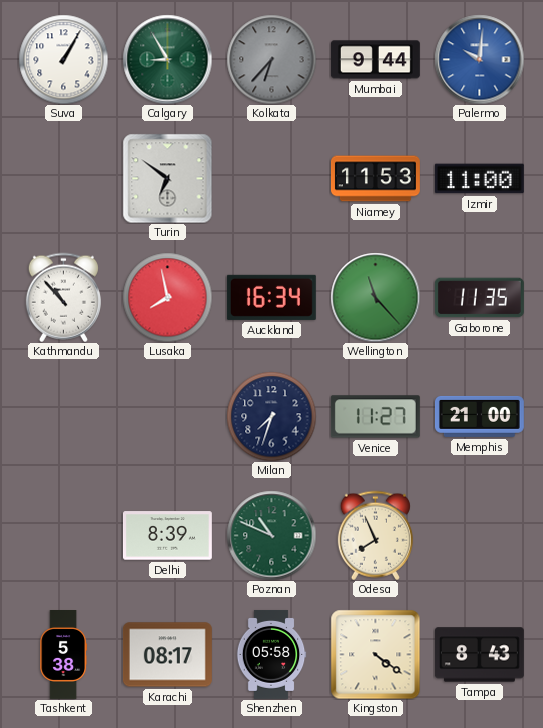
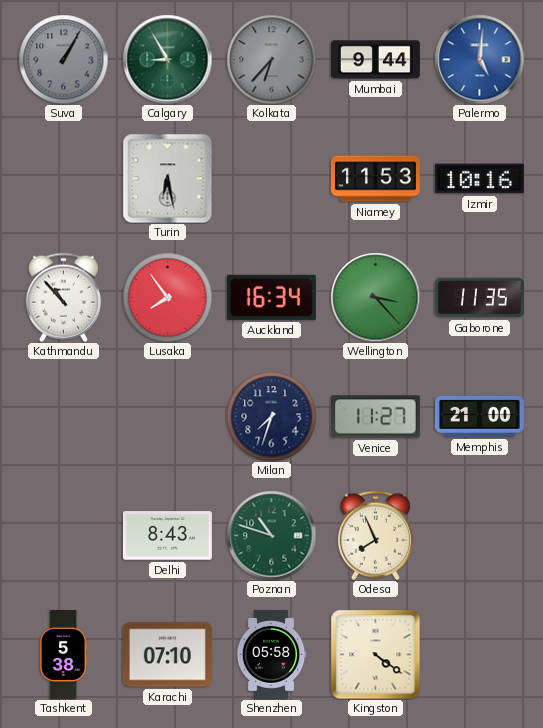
Suva dial: white -> grey
Palermo: 10:01 -> 5:01
Turin: 6:51 -> 6:28
Izmir: 11:00 -> 10:16
Lusaka: 7:58 -> 7:54
Wellington: 11:23 -> 3:23
Delhi: 8:39 -> 8:43
Poznan: 10:49 -> 10:48
Karachi: 08:17 -> 07:10
Tampa: 8:43 -> none
